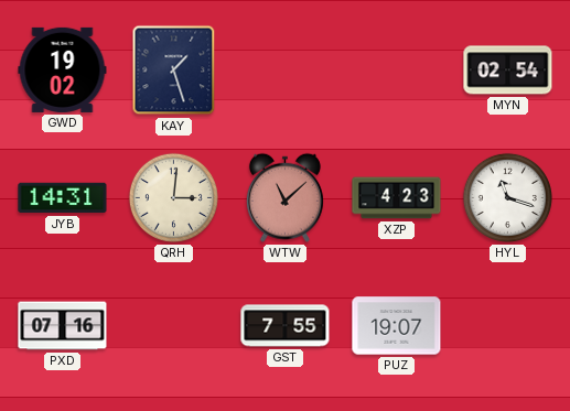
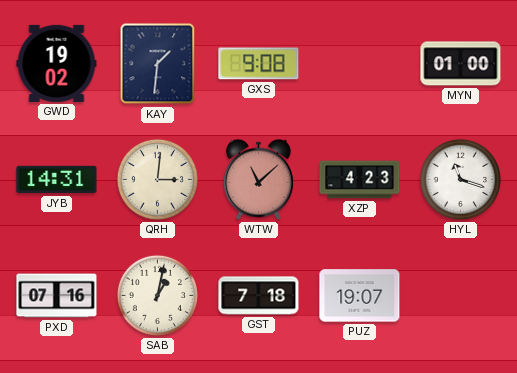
KAY: 1:27 -> 1:31
GXS: none -> 9:08
MYN: 02:54 -> 01:00
SAB: none -> 1:02
GST: 7:55 -> 7:18
